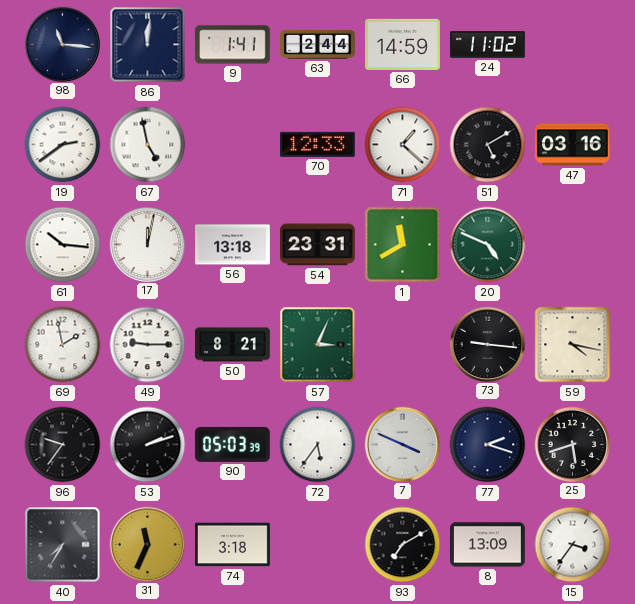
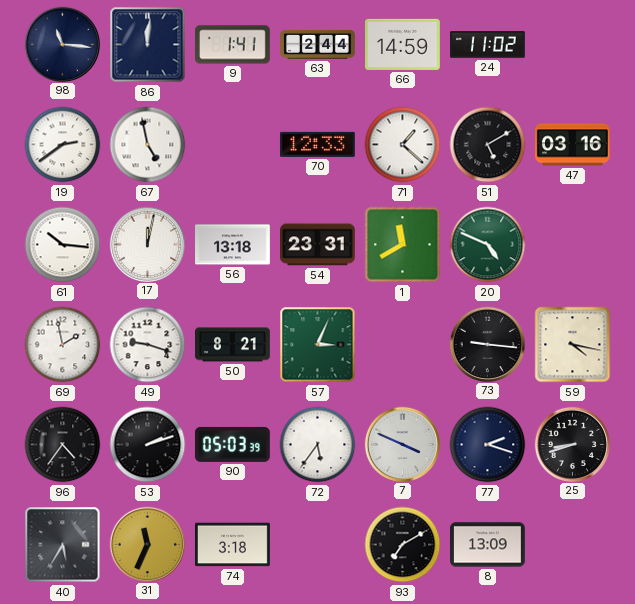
49: 9:15 -> 9:18
96: 9:36 -> 4:36
25: 5:42 -> 8:42
40: 7:35 -> 5:35
15: 3:36 -> none
